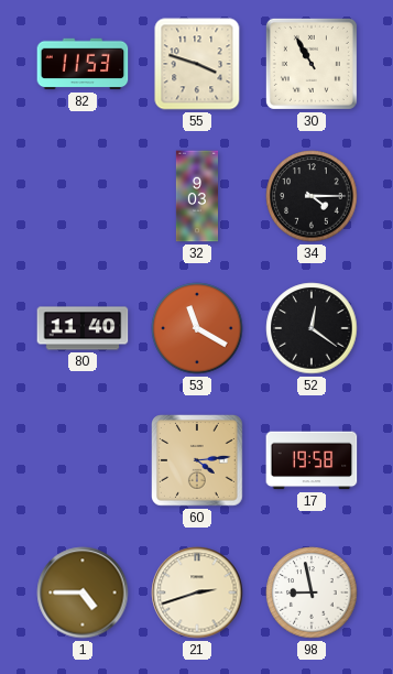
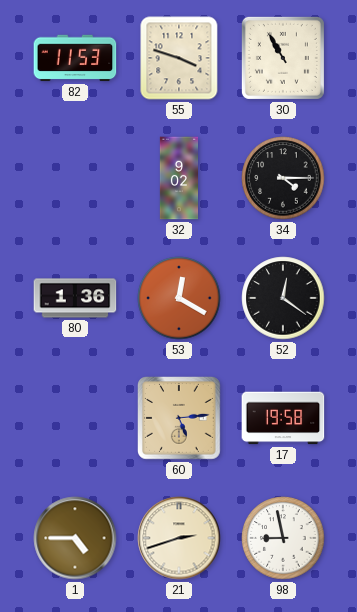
32: 9:03 -> 9:02
80: 11:40 -> 1:36
53: 11:20 -> 12:20
60: 4:14 -> 5:14
